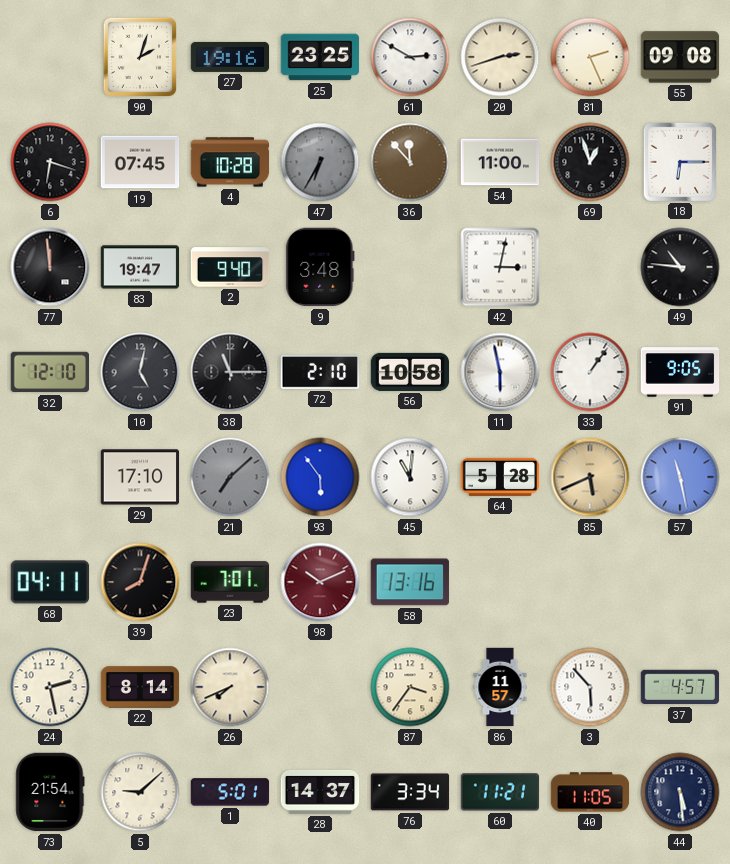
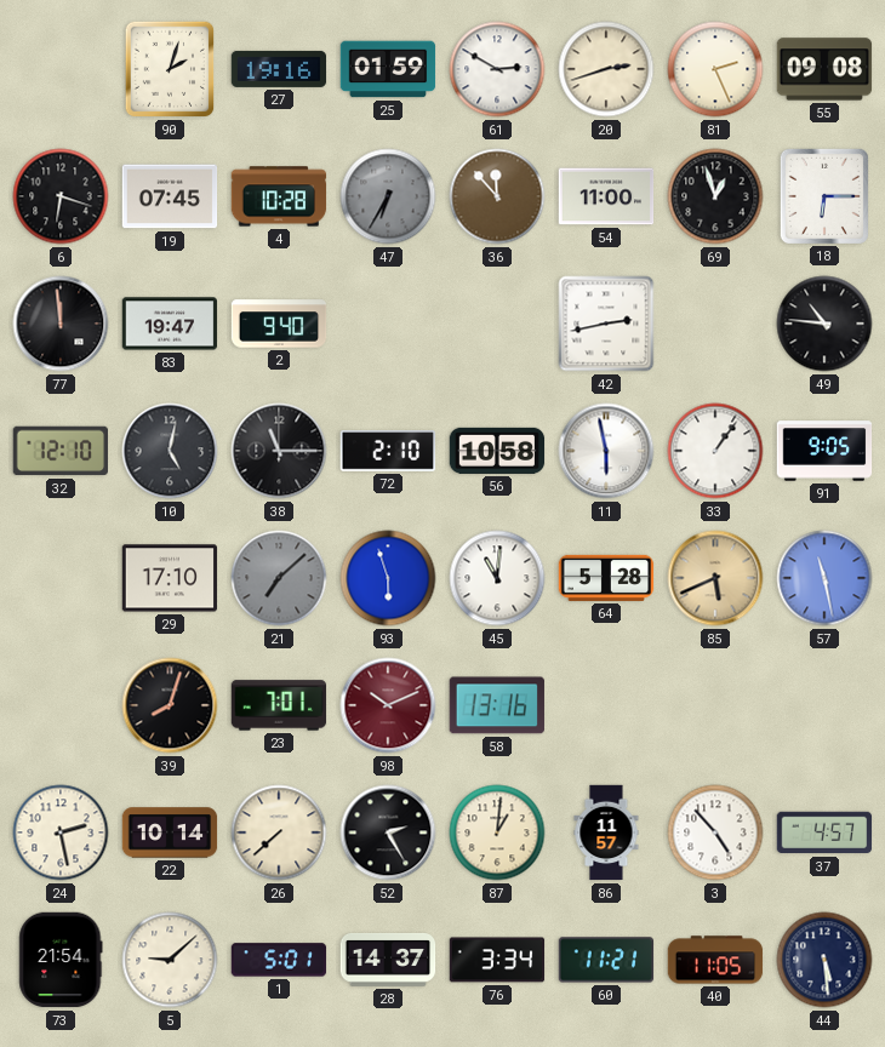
25: 23:25 -> 01:59
9: 3:48 -> none
42: 3:02 -> 2:43
93: 5:54 -> 5:57
68: 04:11 -> none
22: 8:14 -> 10:14
26: 7:41 -> 7:38
52: none -> 2:25
87: 3:36 -> 1:01
3: 5:53 -> 4:53
